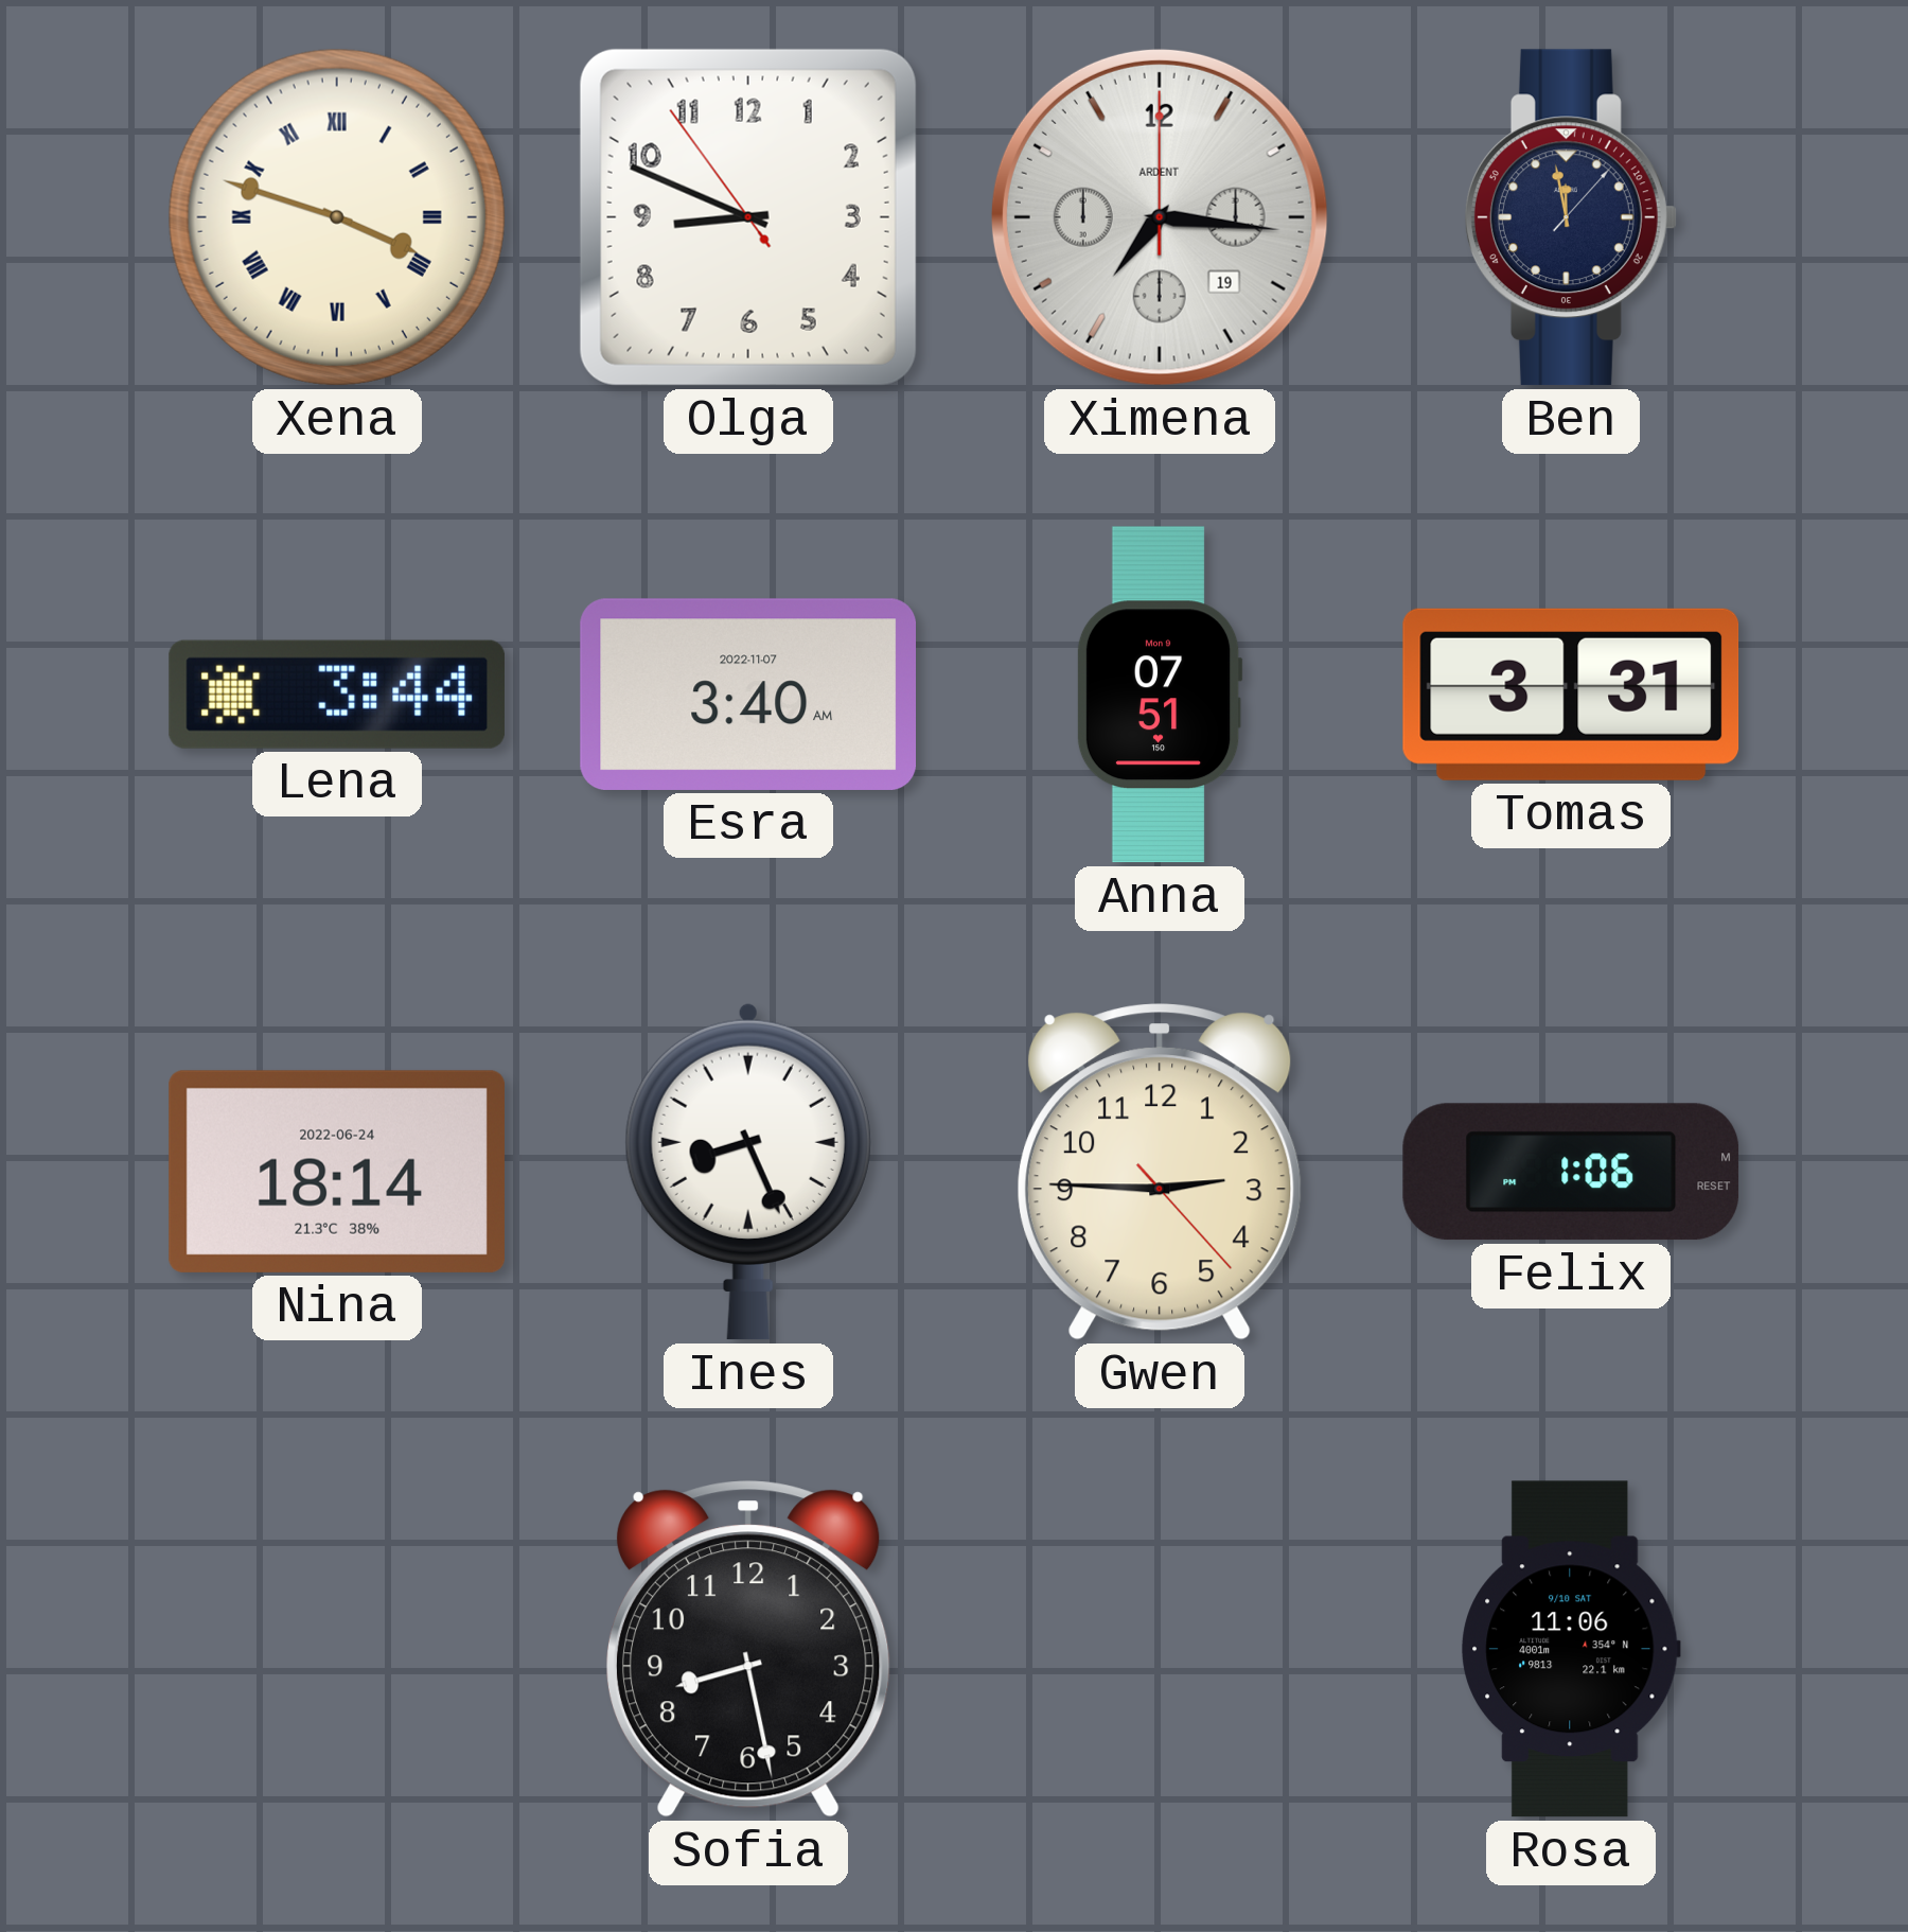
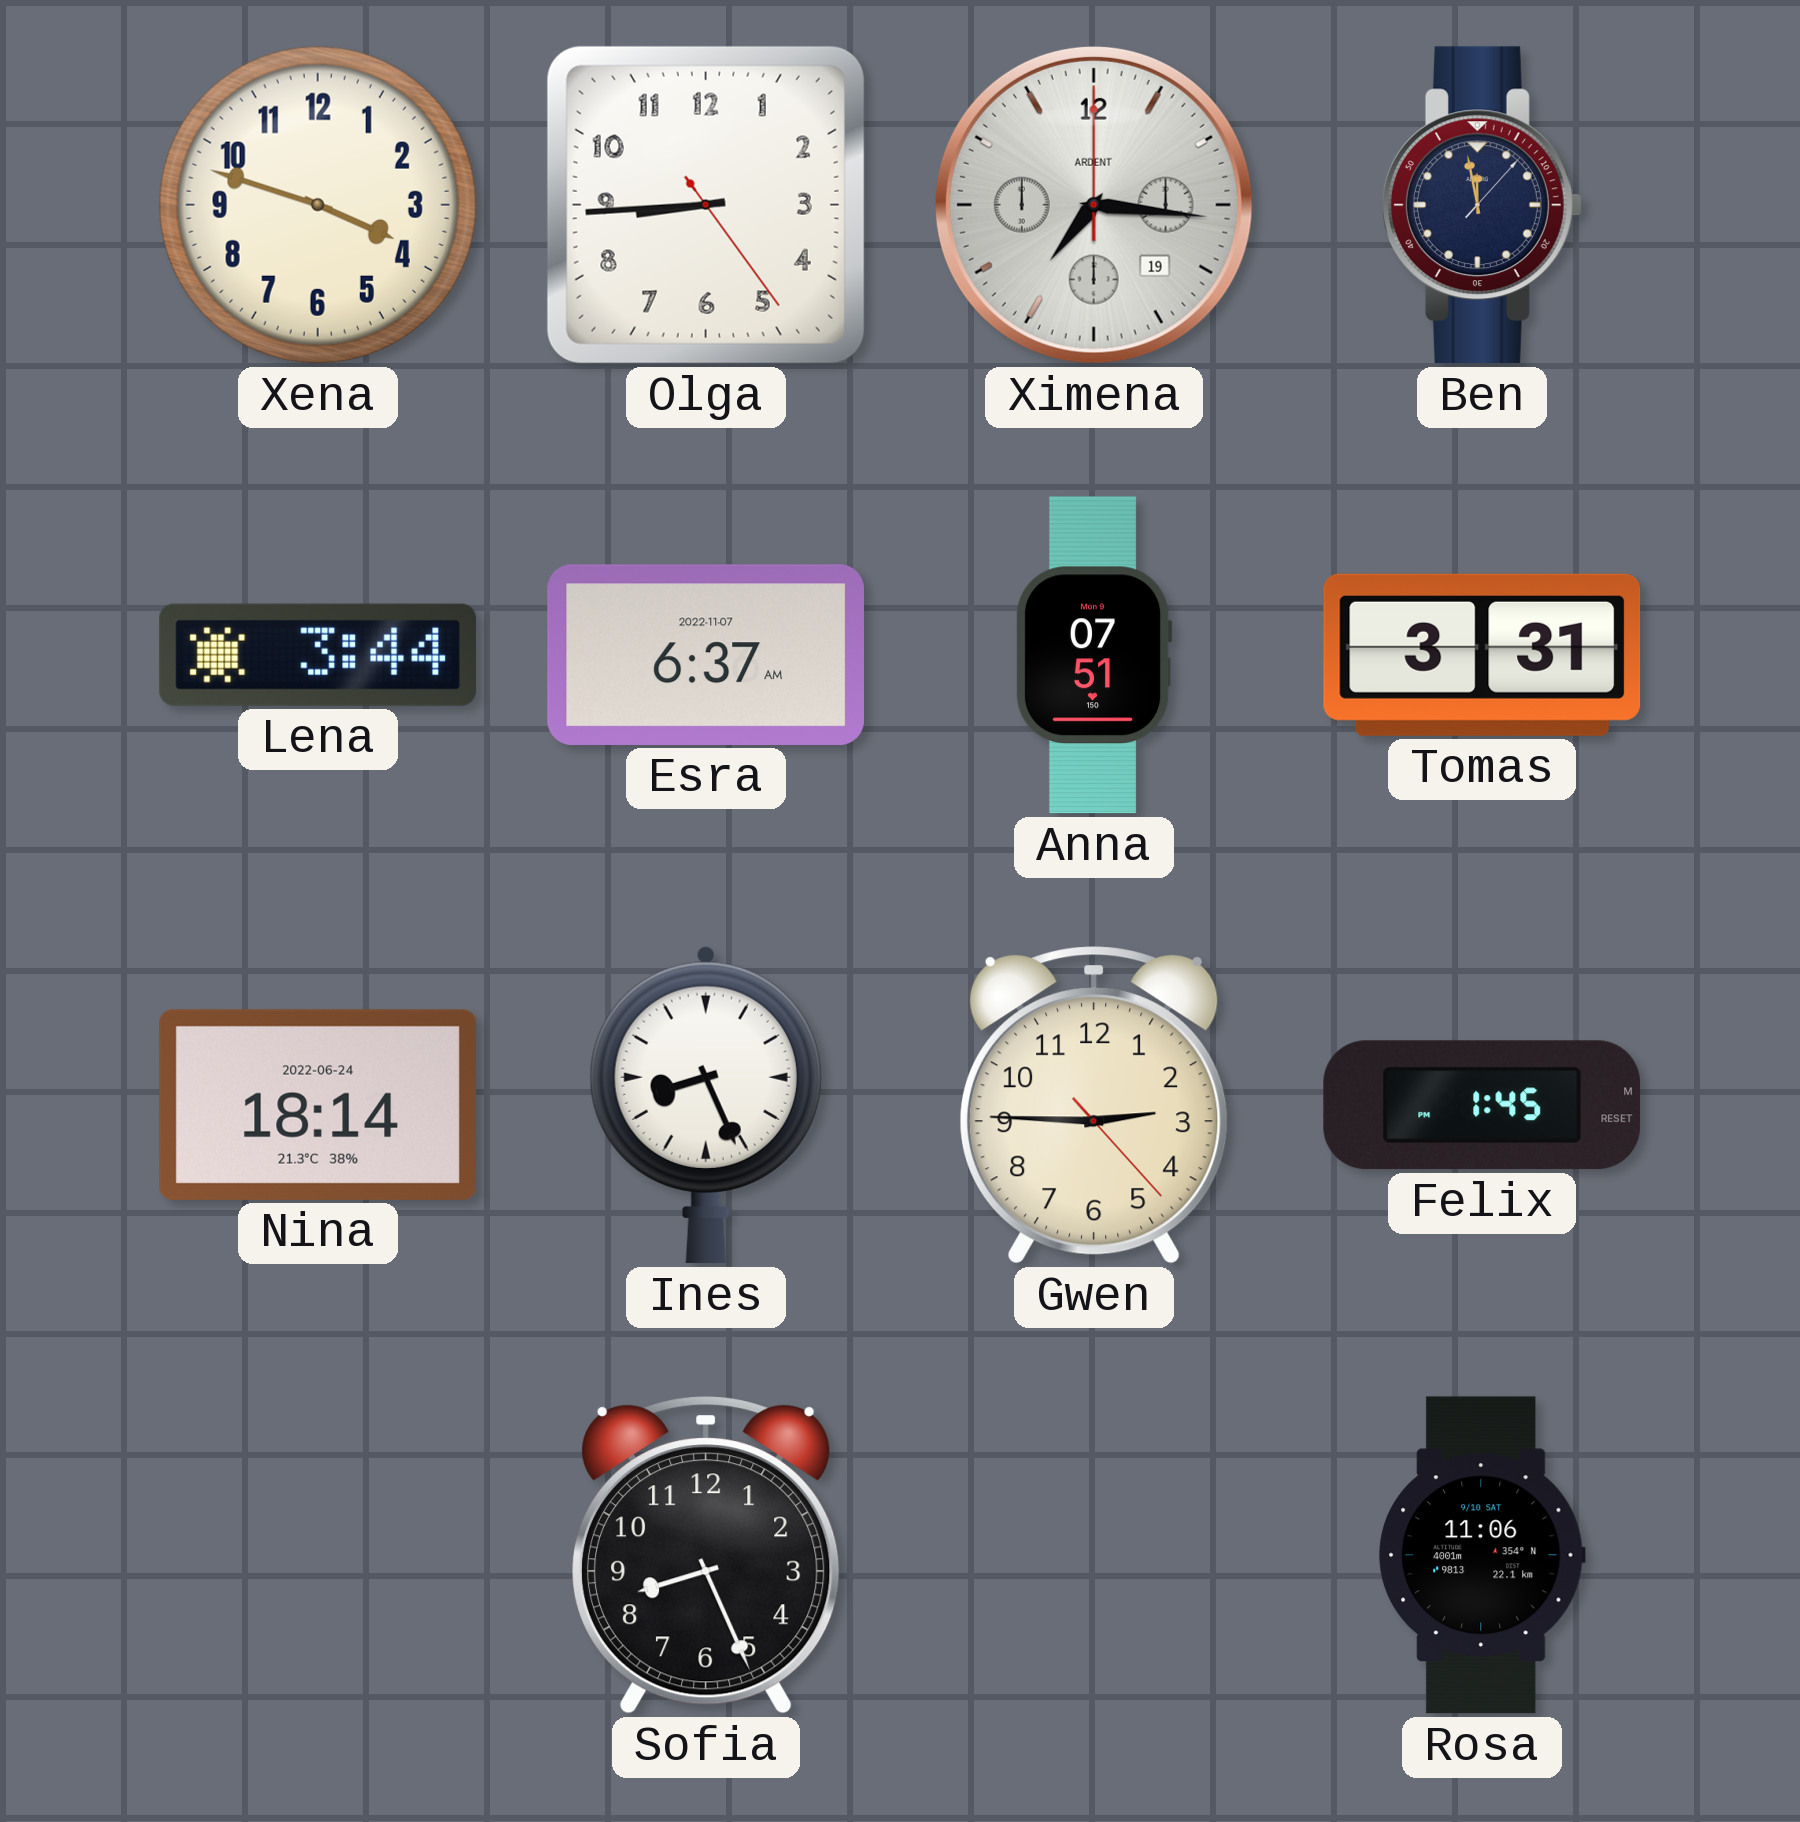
Xena numerals: Roman -> Arabic
Olga: 8:48 -> 8:44
Esra: 3:40 -> 6:37
Felix: 1:06 -> 1:45
Sofia: 8:28 -> 8:26
